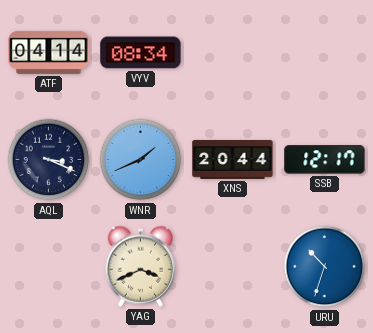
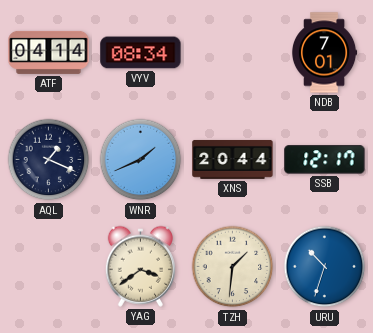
NDB: none -> 7:01
AQL: 3:19 -> 1:19
YAG: 3:41 -> 3:39
TZH: none -> 1:31
